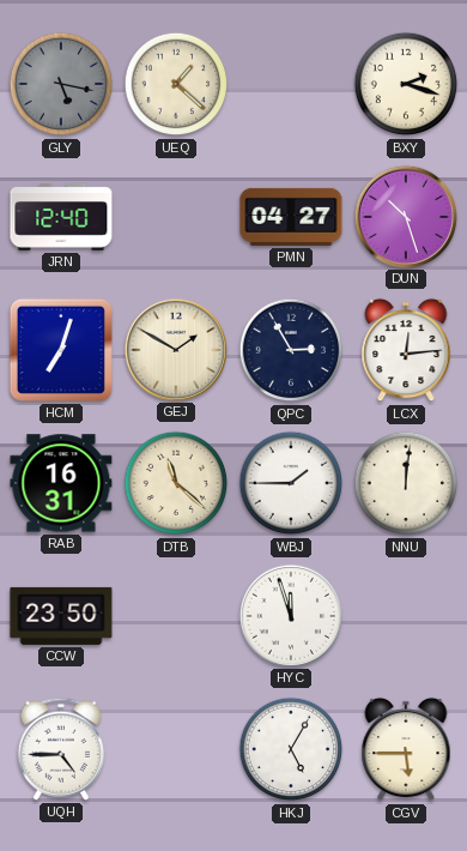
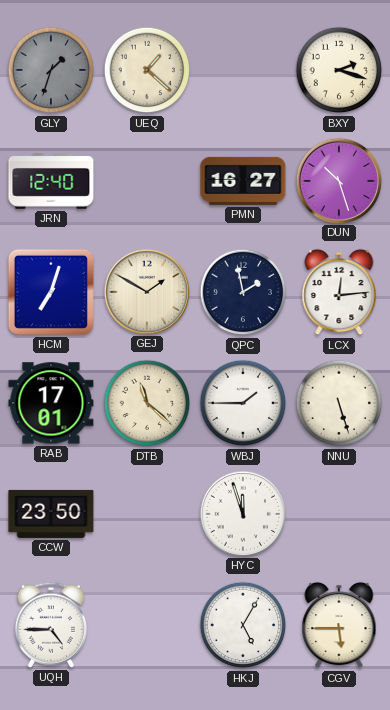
GLY: 5:17 -> 1:33
PMN: 04:27 -> 16:27
QPC: 2:55 -> 1:58
RAB: 16:31 -> 17:01
NNU: 12:01 -> 5:27
